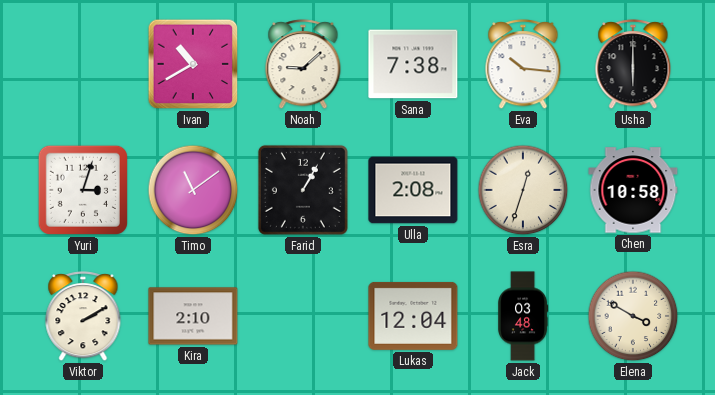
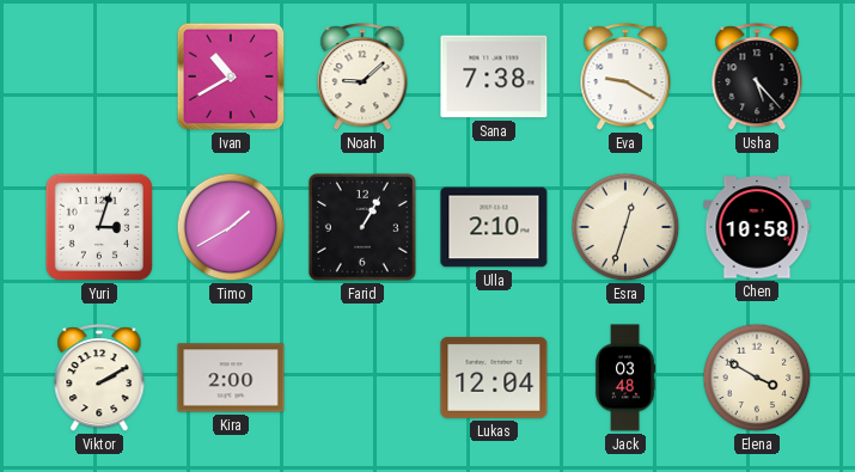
Eva: 10:16 -> 9:20
Usha: 6:00 -> 5:23
Timo: 11:09 -> 1:40
Ulla: 2:08 -> 2:10
Kira: 2:10 -> 2:00
